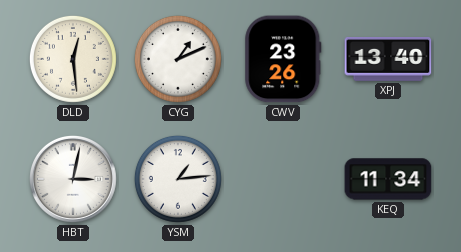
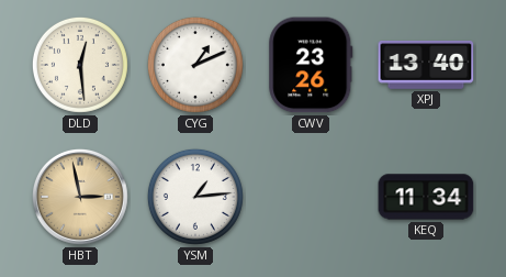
HBT: 3:02 -> 2:58
HBT dial: white -> champagne
